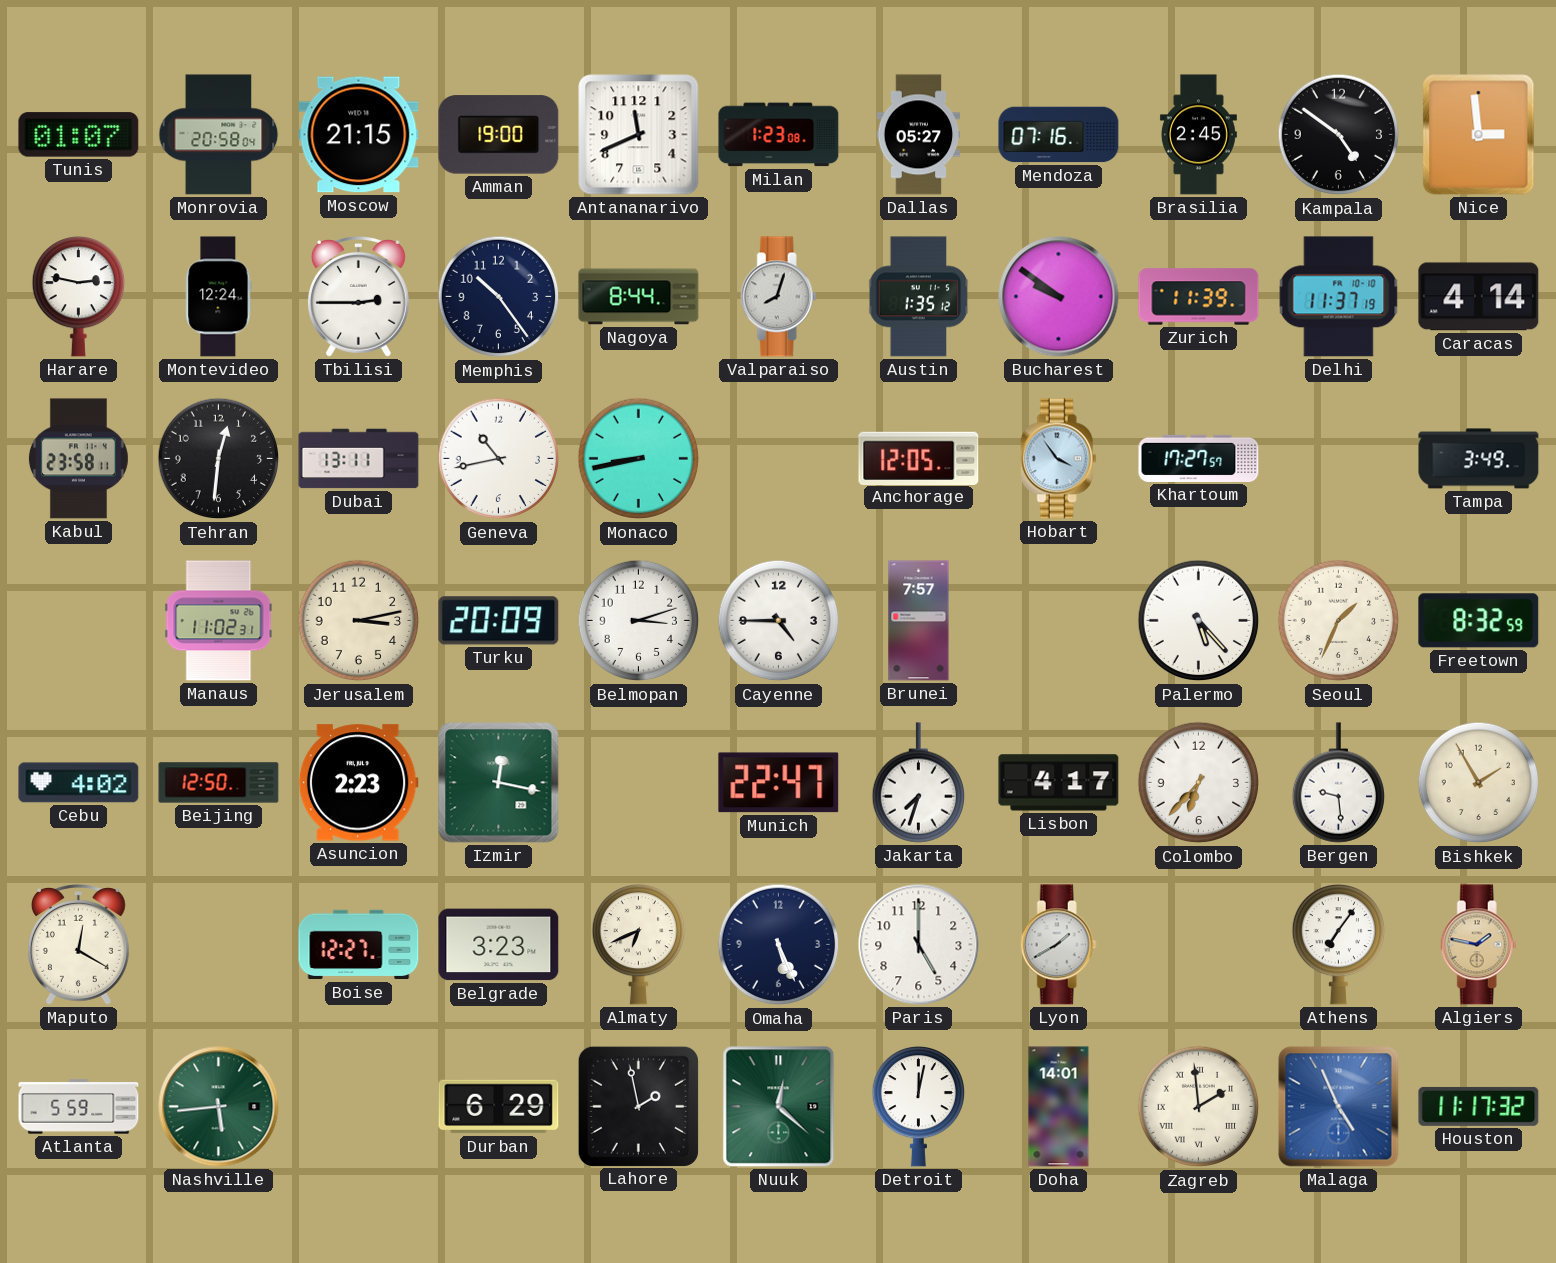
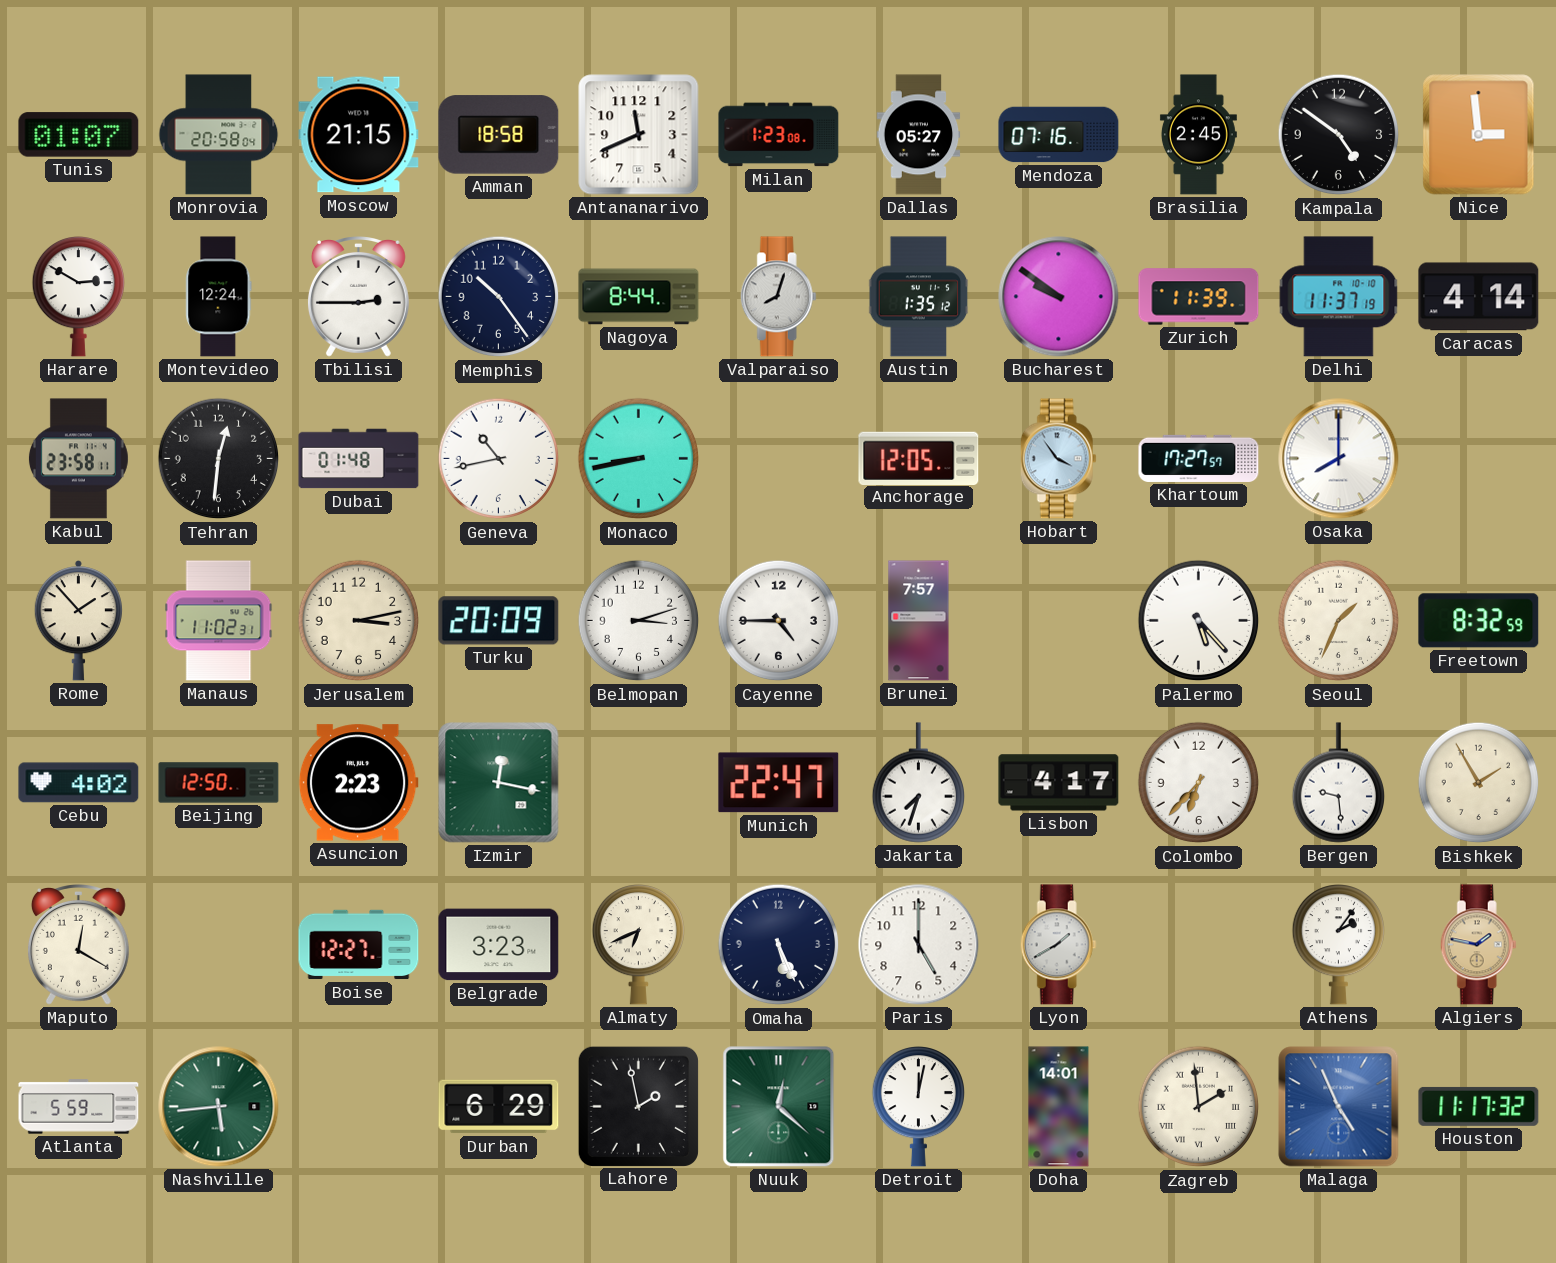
Amman: 19:00 -> 18:58
Harare: 2:47 -> 2:50
Dubai: 13:11 -> 01:48
Osaka: none -> 8:00
Tampa: 3:49 -> none
Rome: none -> 1:53
Athens: 7:06 -> 2:06
